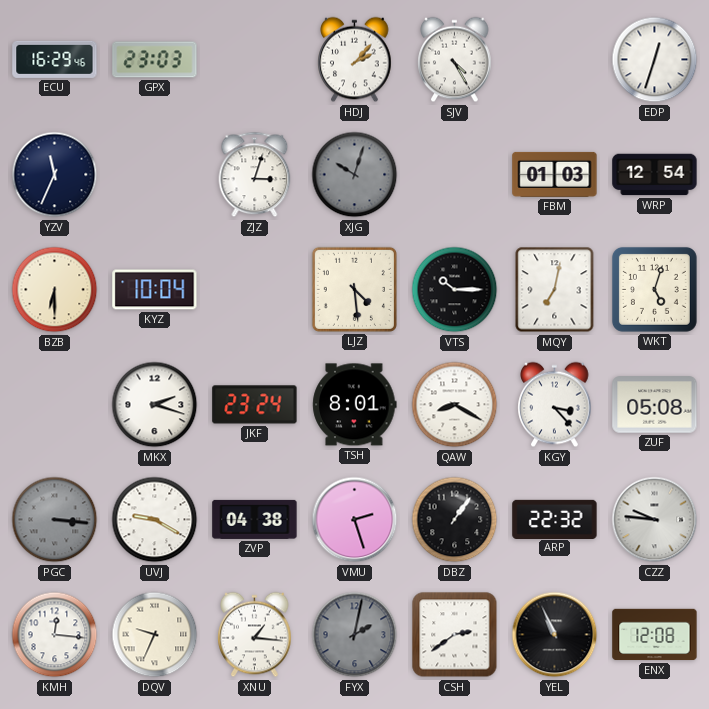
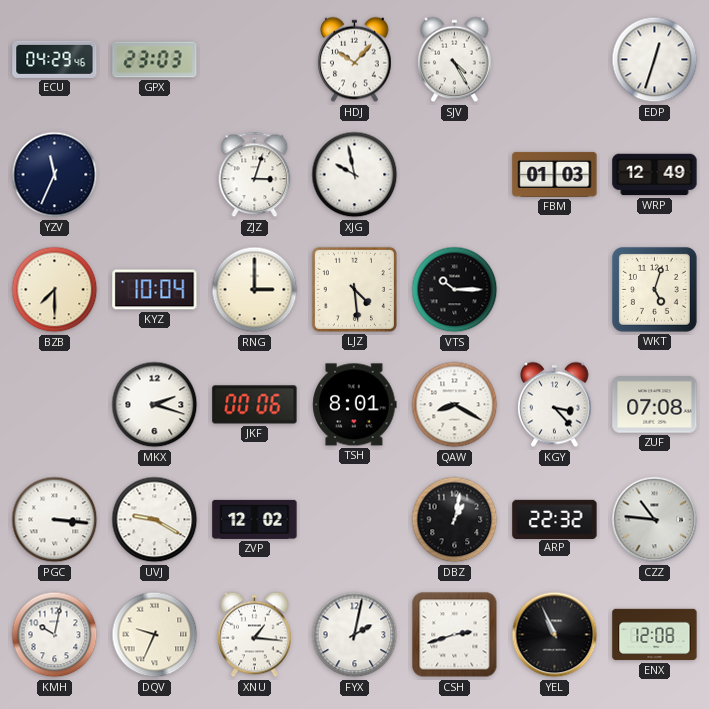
ECU: 16:29 -> 04:29
HDJ: 2:07 -> 10:07
XJG: 10:03 -> 9:58
XJG dial: grey -> white
WRP: 12:54 -> 12:49
BZB: 6:30 -> 7:30
RNG: none -> 3:00
MQY: 7:02 -> none
JKF: 23:24 -> 00:06
ZUF: 05:08 -> 07:08
PGC dial: grey -> white
ZVP: 04:38 -> 12:02
VMU: 2:27 -> none
DBZ: 1:06 -> 1:02
CZZ: 9:46 -> 10:46
KMH: 12:16 -> 10:02
FYX dial: grey -> white
CSH: 2:39 -> 2:42
